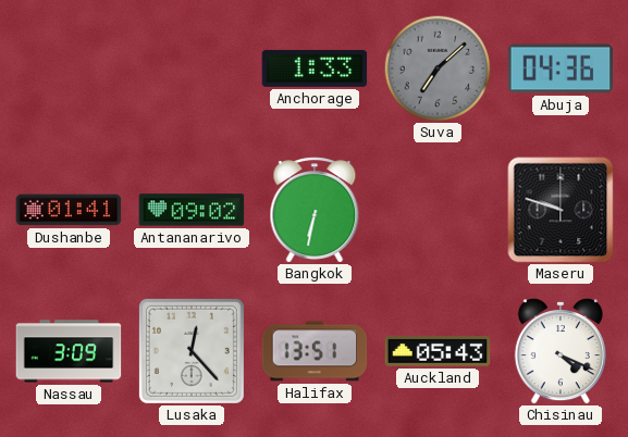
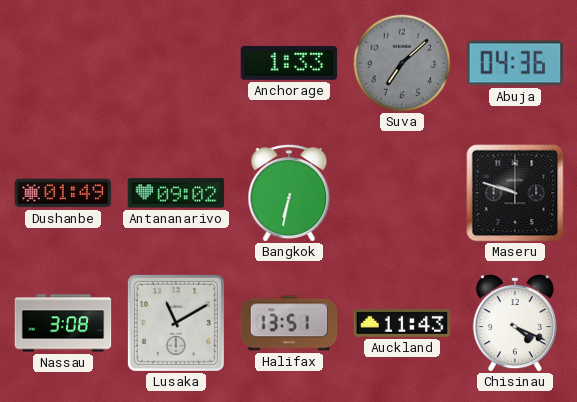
Dushanbe: 01:41 -> 01:49
Nassau: 3:09 -> 3:08
Lusaka: 12:23 -> 11:10
Auckland: 05:43 -> 11:43
